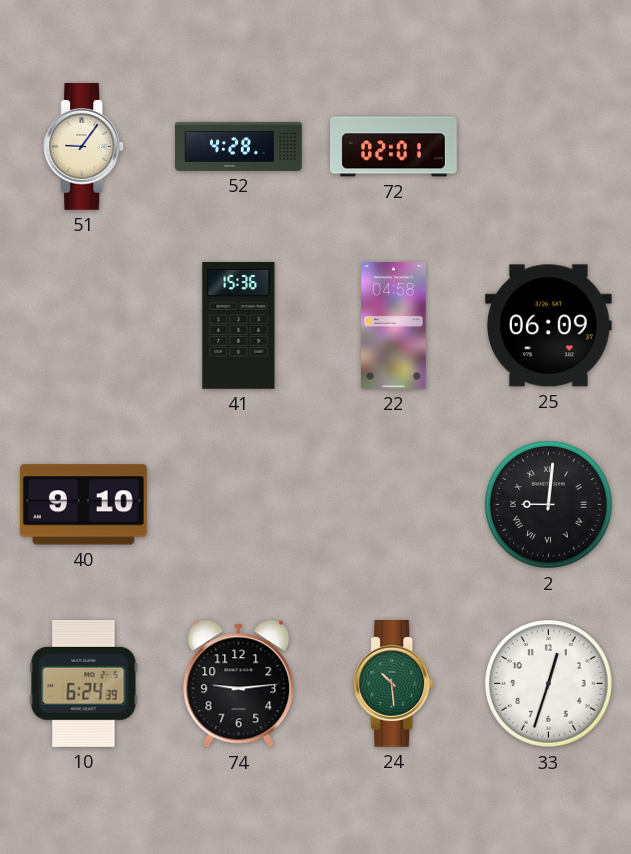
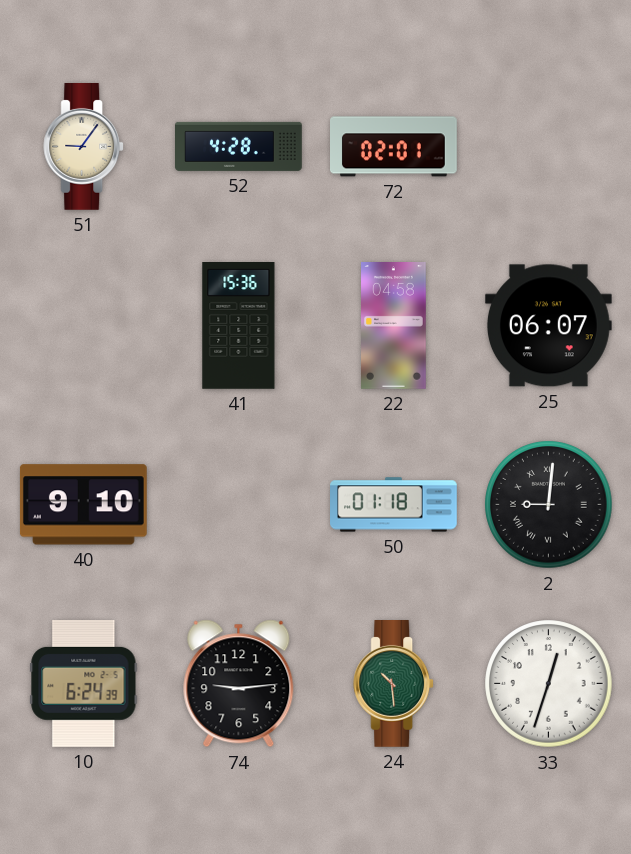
25: 06:09 -> 06:07
50: none -> 01:18
